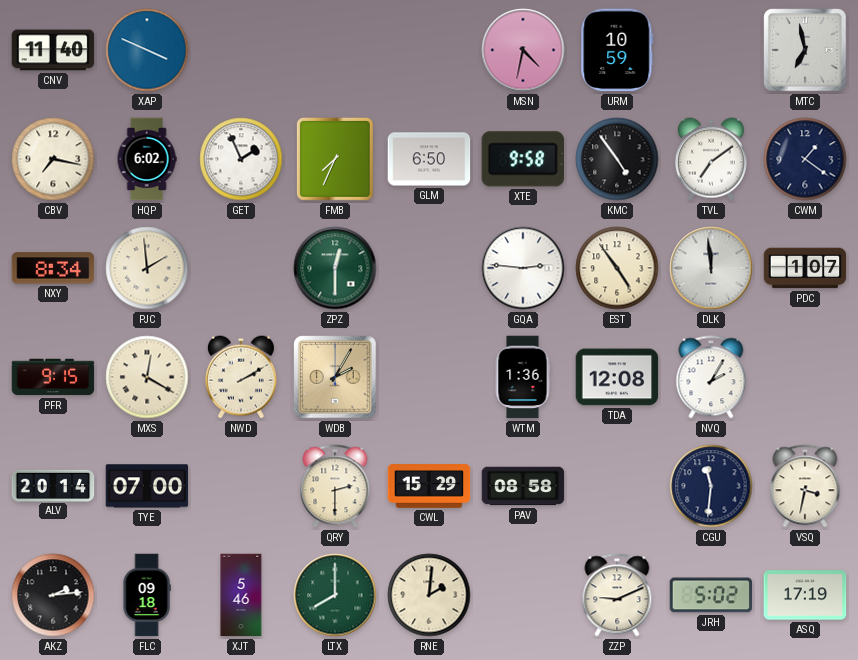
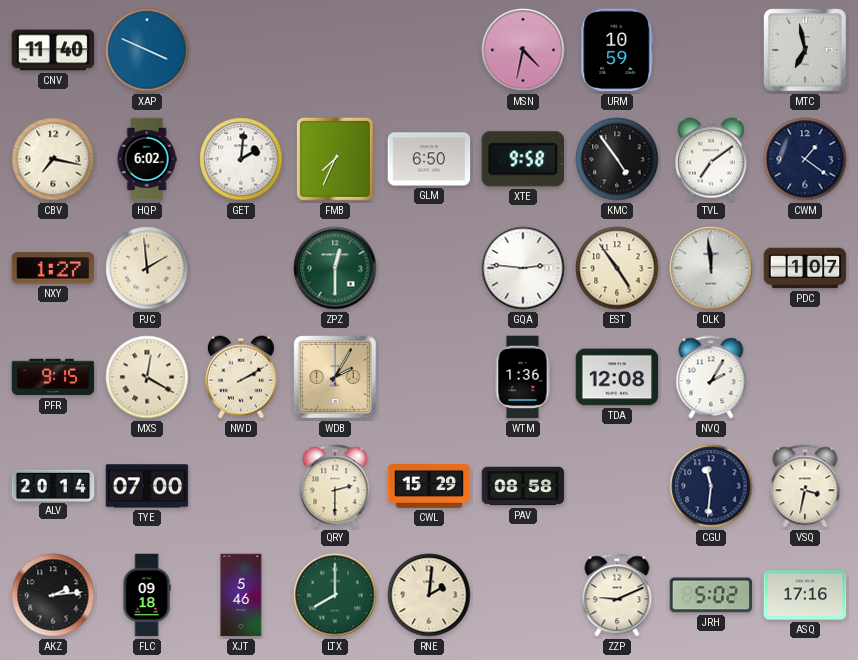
GET: 1:56 -> 2:01
NXY: 8:34 -> 1:27
ASQ: 17:19 -> 17:16
